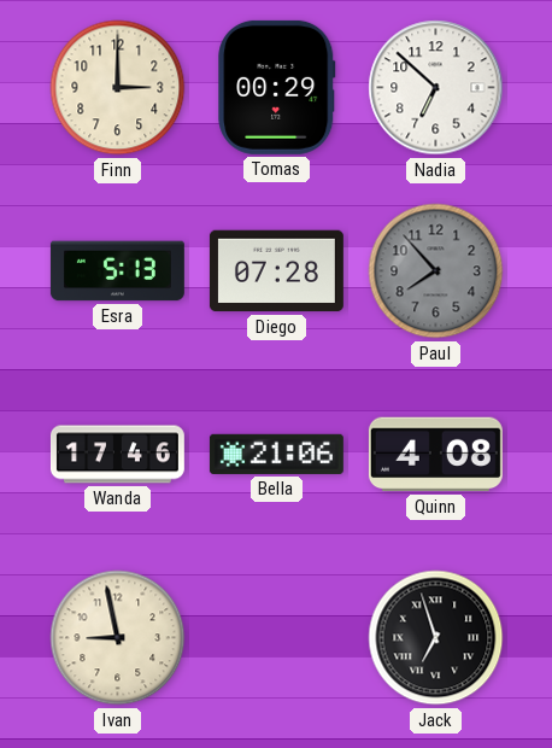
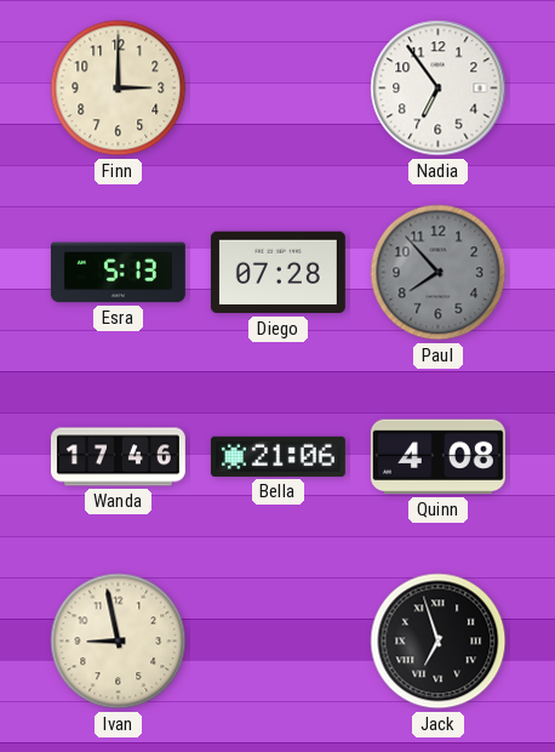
Tomas: 00:29 -> none
Nadia: 6:52 -> 6:54
